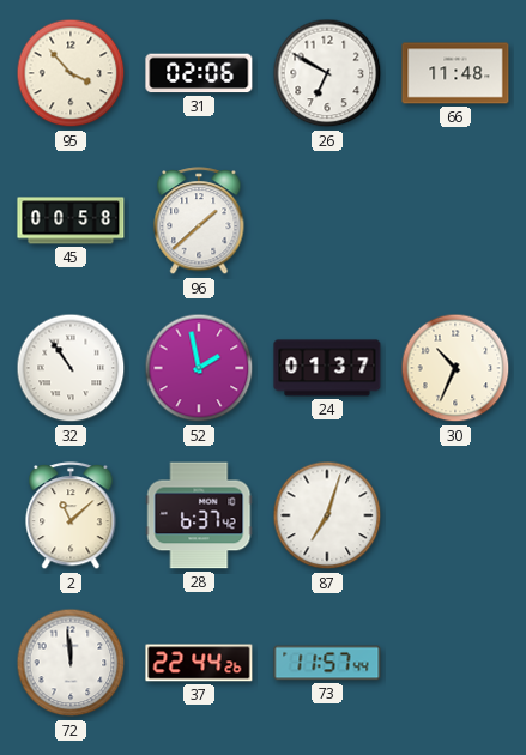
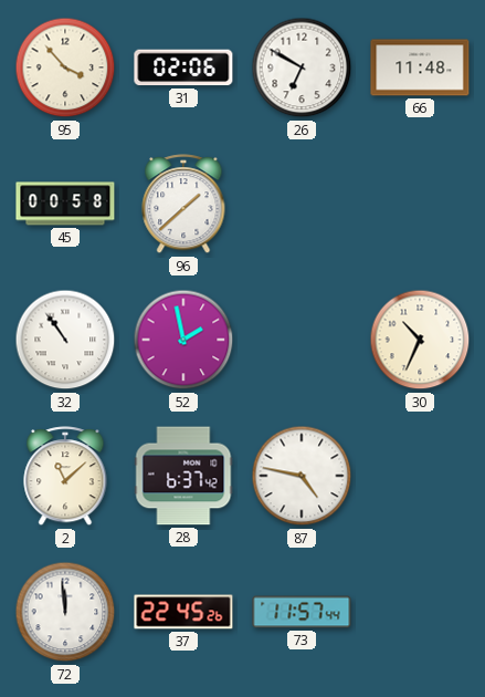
24: 01:37 -> none
87: 7:03 -> 4:47
37: 22:44 -> 22:45
